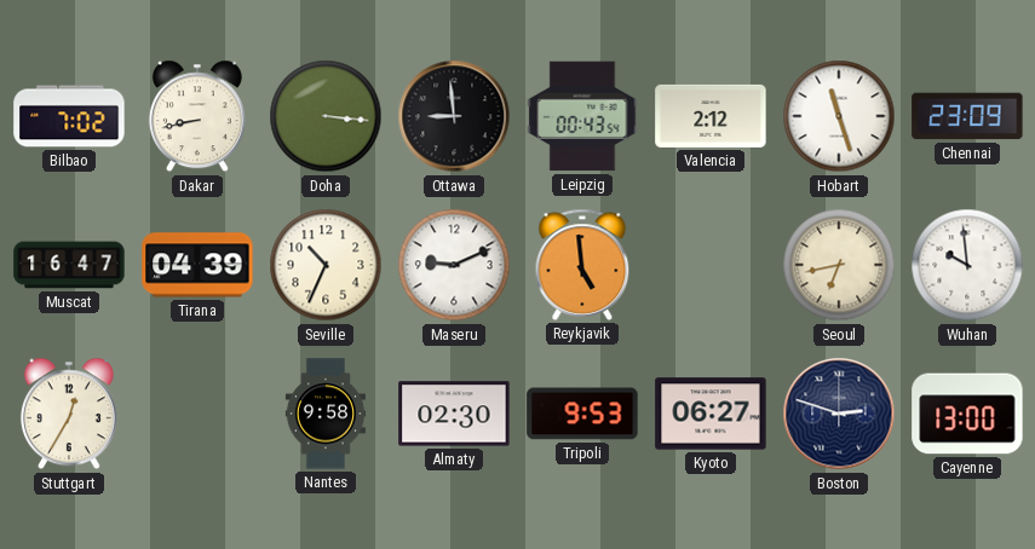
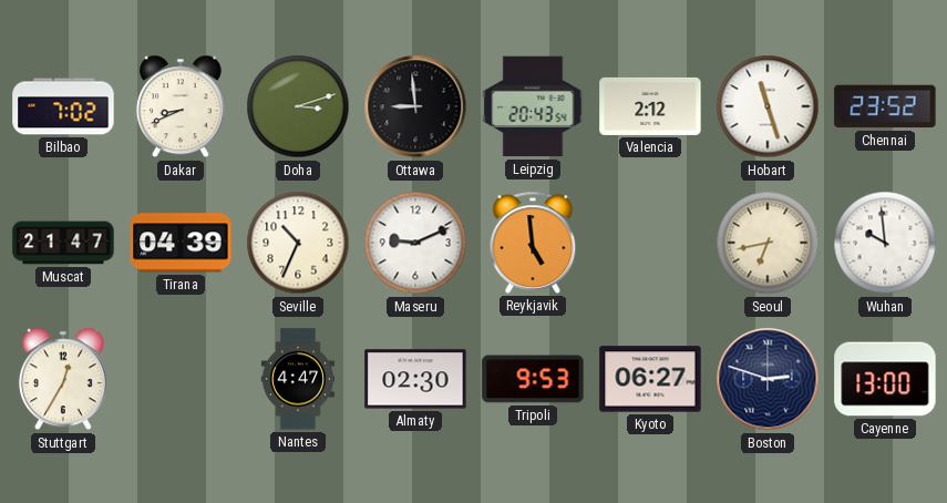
Dakar: 8:43 -> 8:41
Doha: 3:16 -> 3:12
Leipzig: 00:43 -> 20:43
Chennai: 23:09 -> 23:52
Muscat: 16:47 -> 21:47
Nantes: 9:58 -> 4:47
